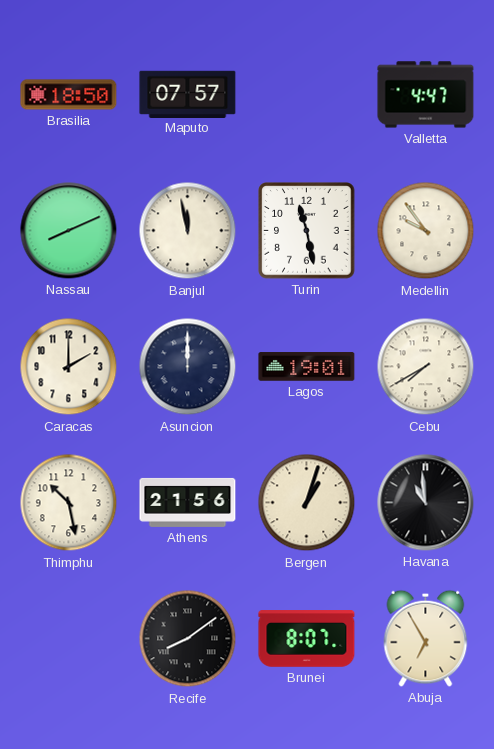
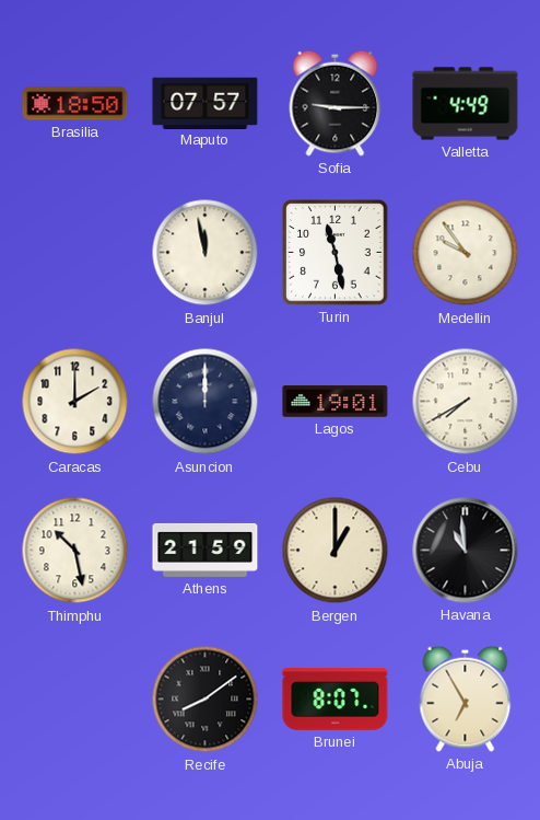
Sofia: none -> 9:15
Valletta: 4:47 -> 4:49
Nassau: 8:11 -> none
Athens: 21:56 -> 21:59
Bergen: 1:03 -> 1:00
